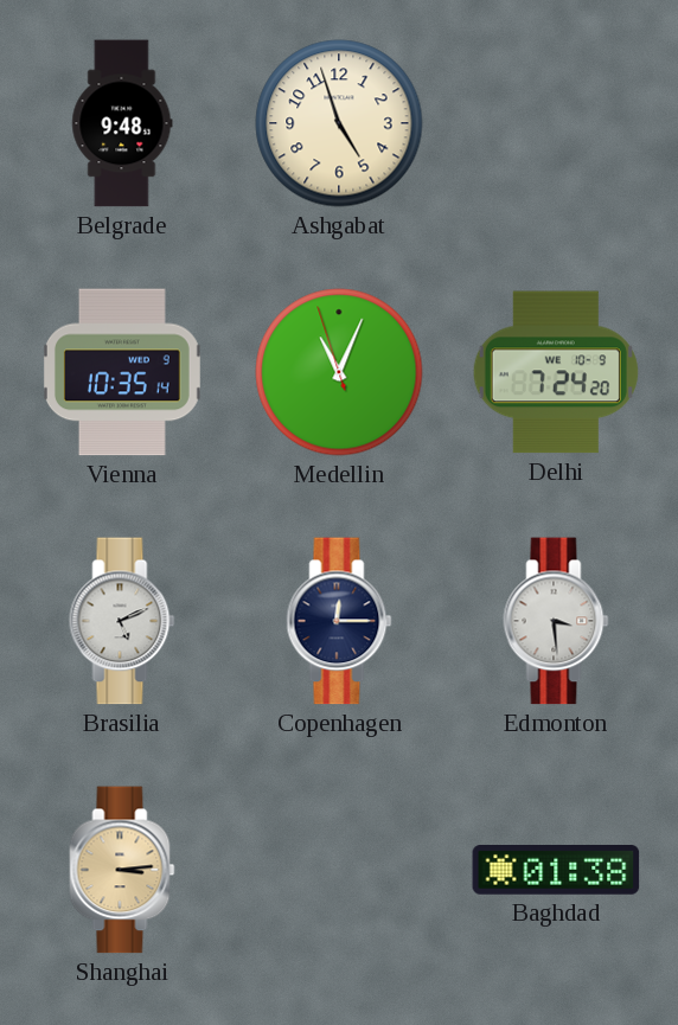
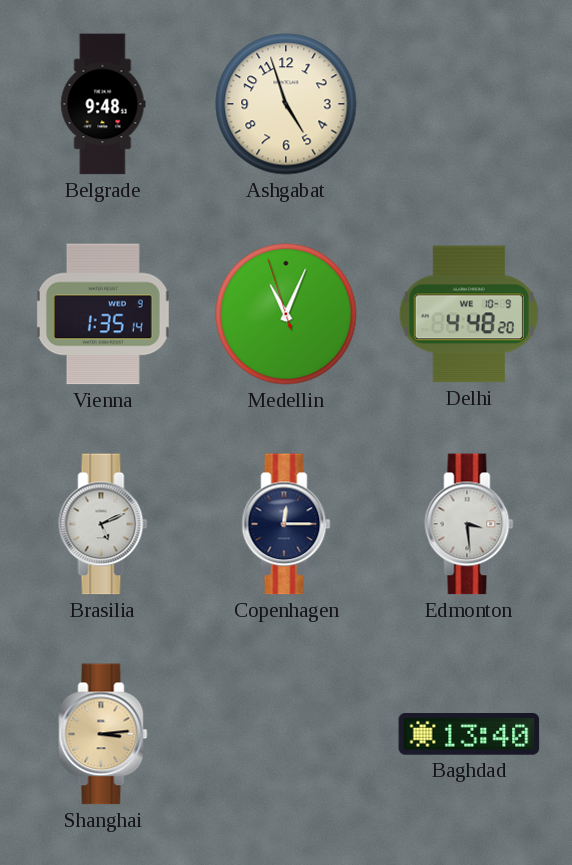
Vienna: 10:35 -> 1:35
Delhi: 7:24 -> 4:48
Baghdad: 01:38 -> 13:40
